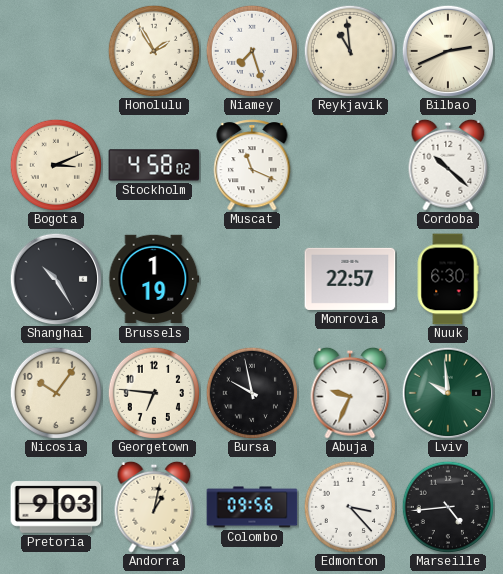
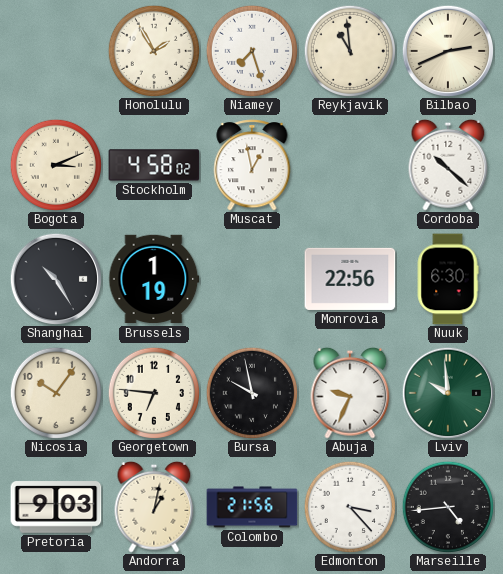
Muscat: 11:19 -> 12:58
Monrovia: 22:57 -> 22:56
Colombo: 09:56 -> 21:56
